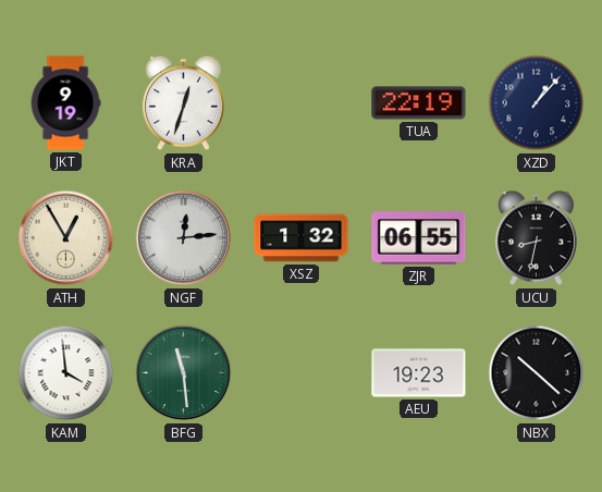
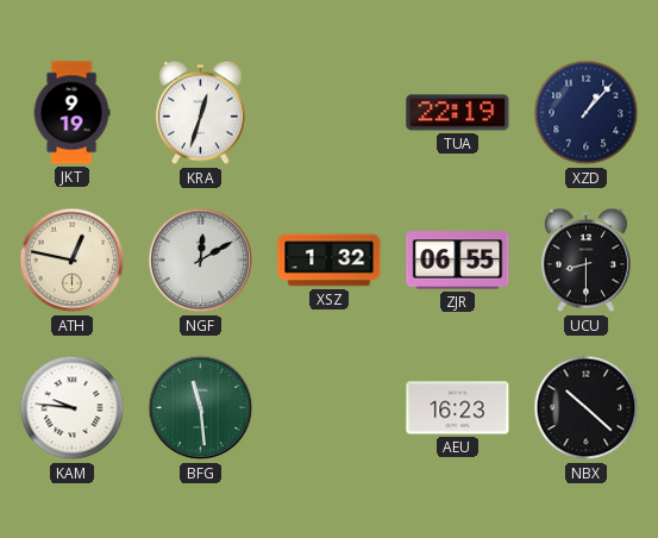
ATH: 12:55 -> 12:47
NGF: 12:14 -> 12:10
UCU: 8:32 -> 8:30
KAM: 3:59 -> 9:46
AEU: 19:23 -> 16:23
